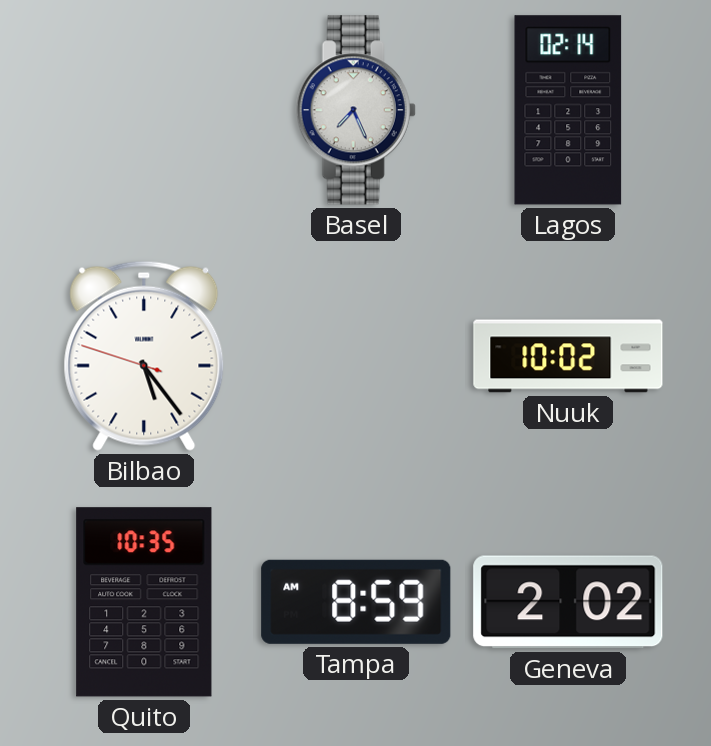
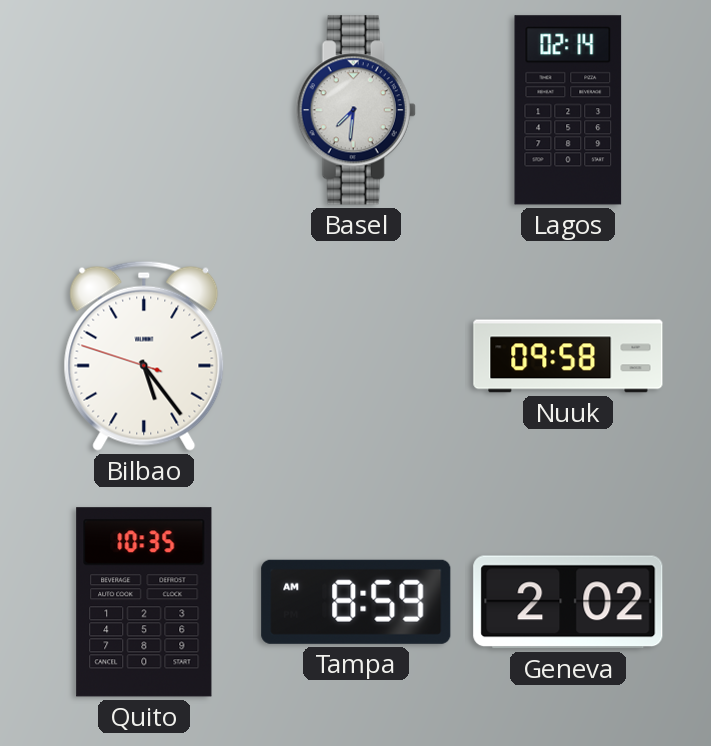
Basel: 7:26 -> 7:31
Nuuk: 10:02 -> 09:58
